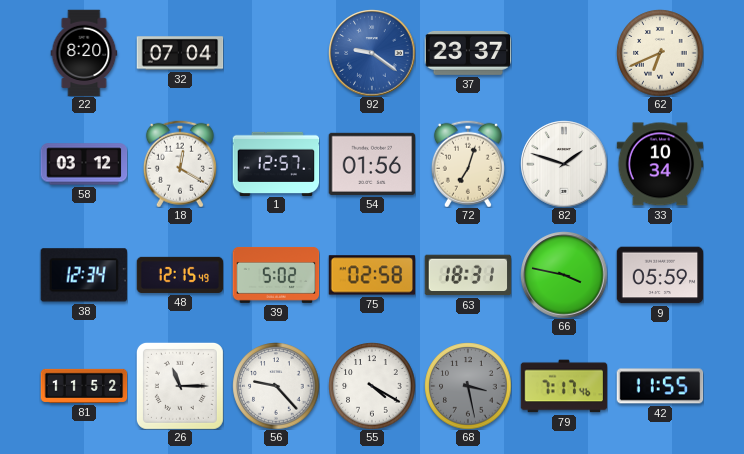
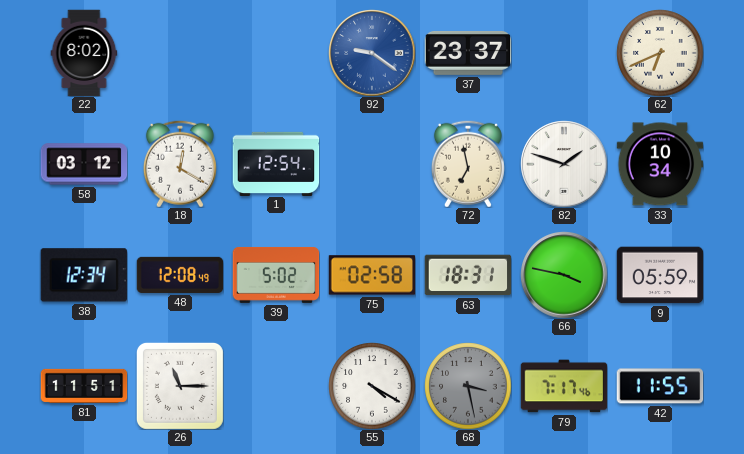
22: 8:20 -> 8:02
32: 07:04 -> none
1: 12:57 -> 12:54
54: 01:56 -> none
72: 7:03 -> 6:58
48: 12:15 -> 12:08
81: 11:52 -> 11:51
56: 9:23 -> none
